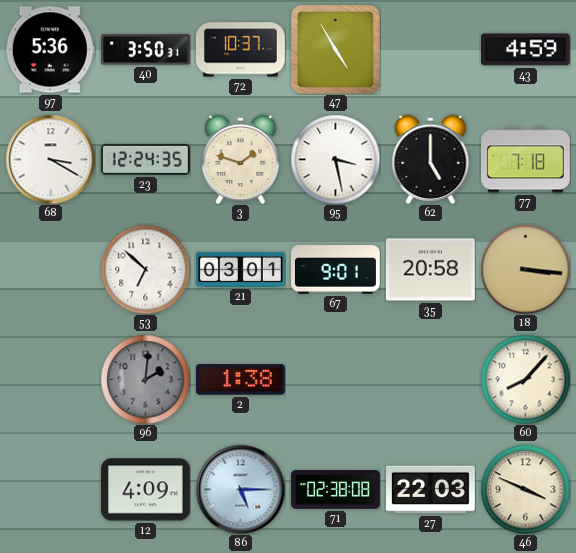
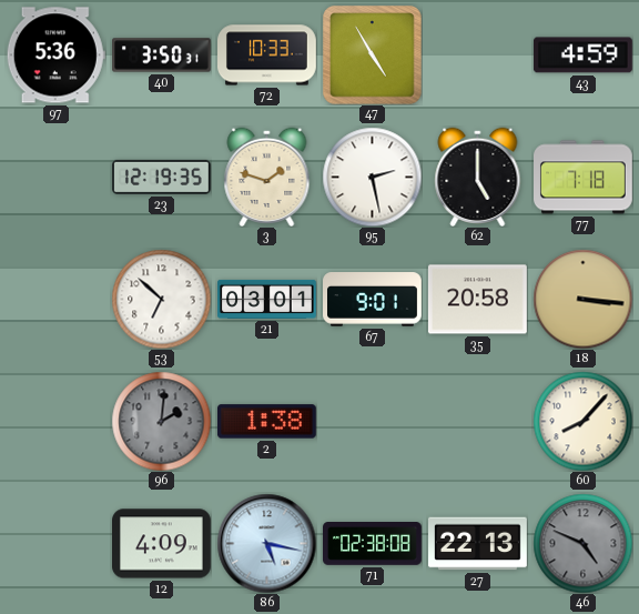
72: 10:37 -> 10:33
68: 3:20 -> none
23: 12:24 -> 12:19
95: 3:28 -> 2:28
86: 5:15 -> 5:17
27: 22:03 -> 22:13
46: 3:49 -> 4:49
46 dial: cream -> grey
